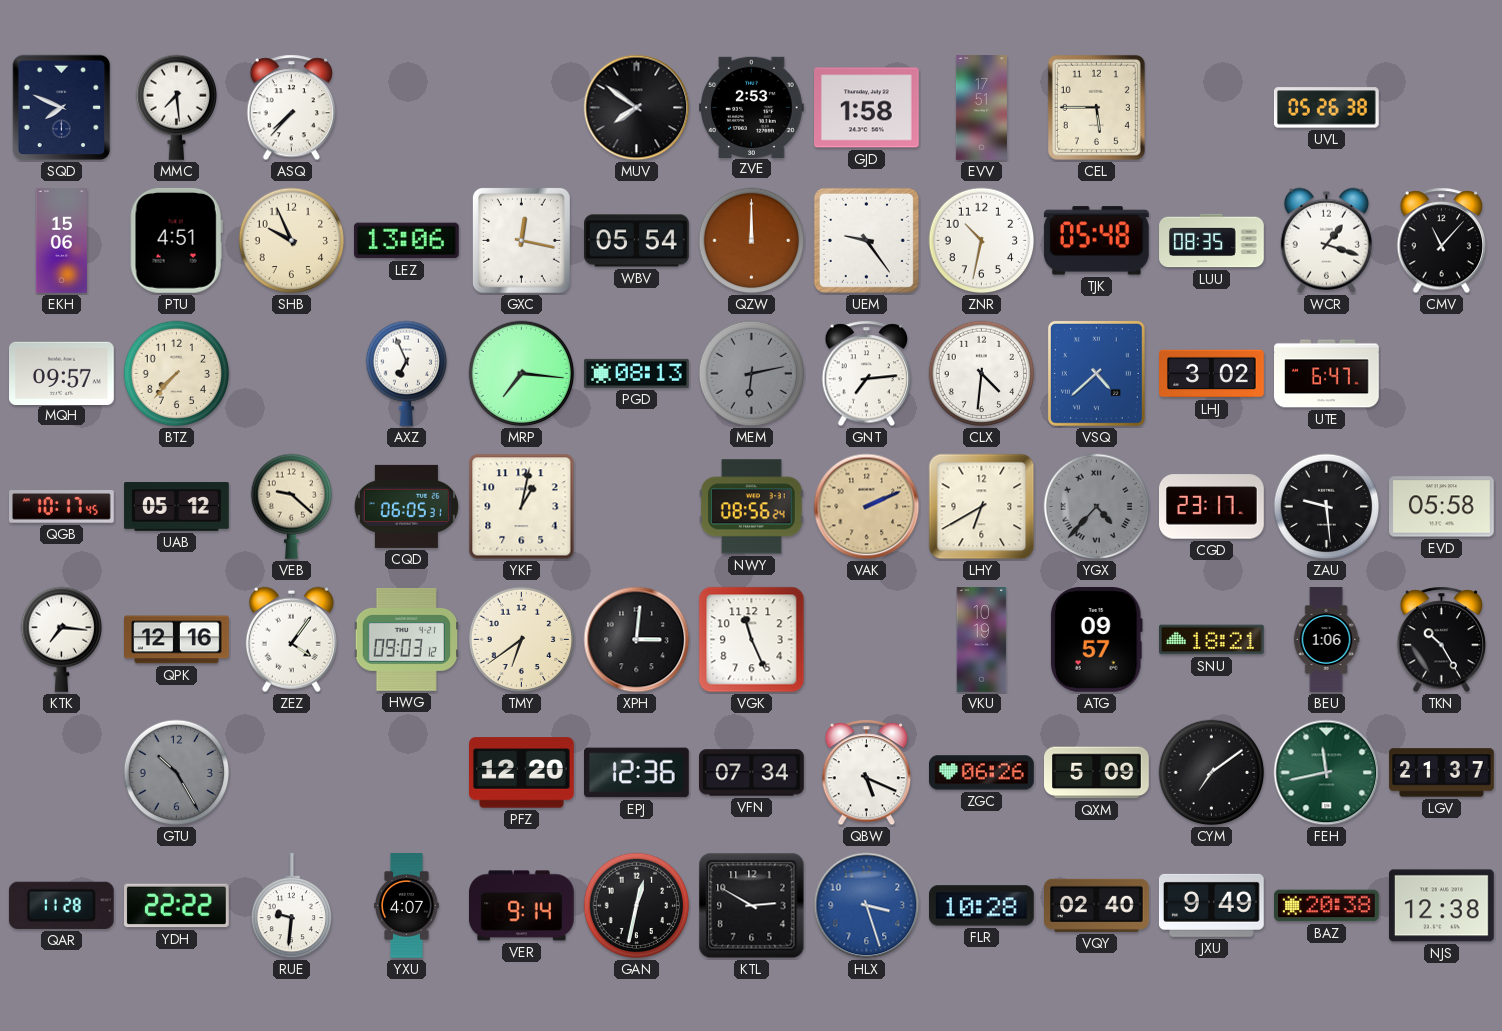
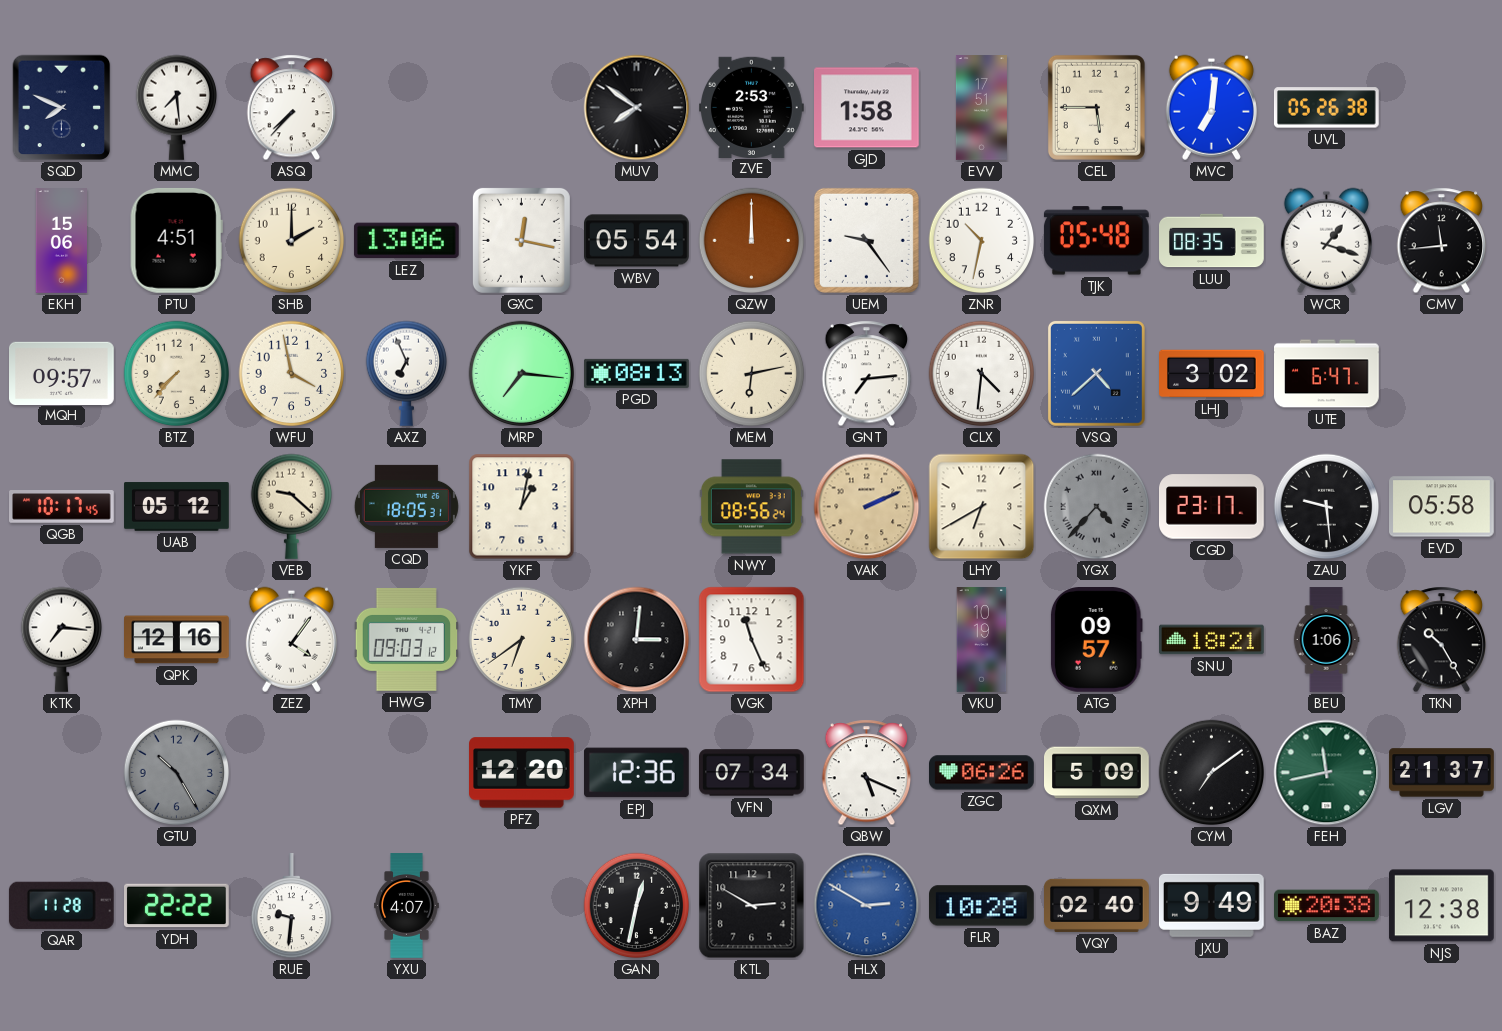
MVC: none -> 7:01
SHB: 9:56 -> 2:00
CMV: 11:07 -> 11:44
WFU: none -> 3:58
MEM dial: grey -> cream
CQD: 06:05 -> 18:05
VER: 9:14 -> none
HLX: 3:27 -> 2:50
